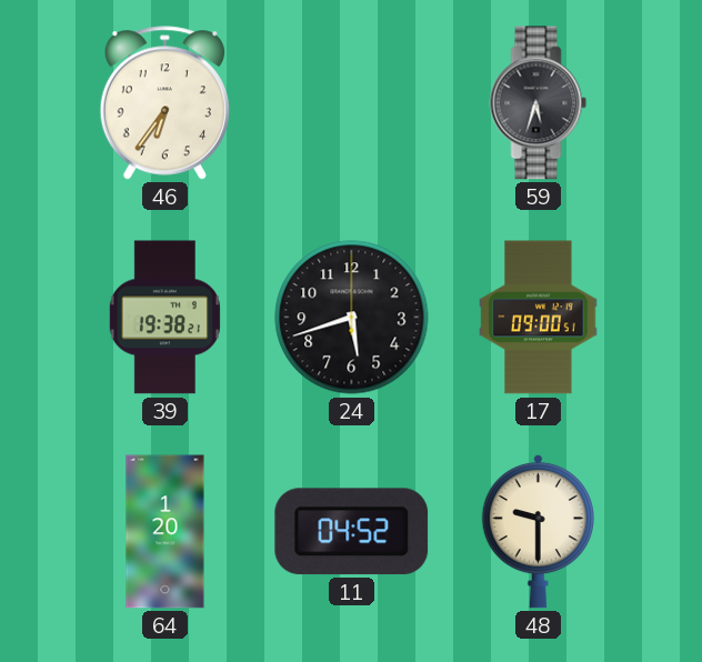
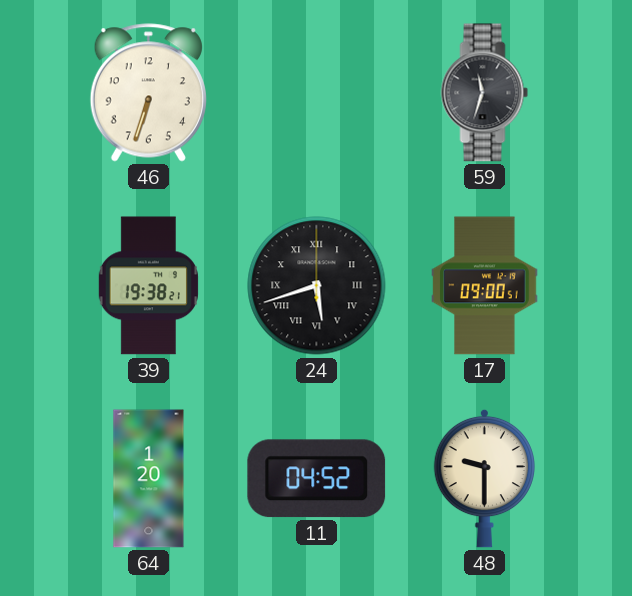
46: 6:36 -> 6:33
59: 5:33 -> 11:33
24 numerals: Arabic -> Roman
